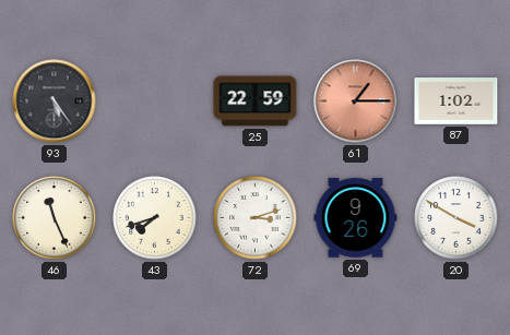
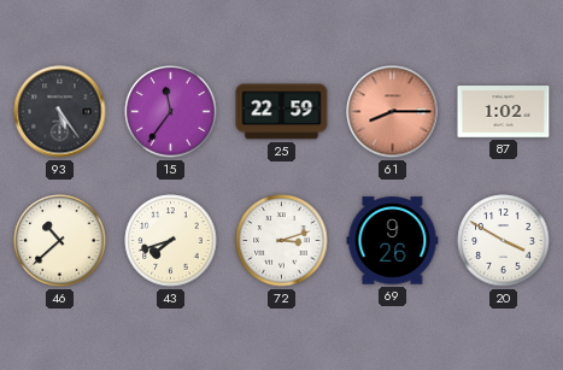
15: none -> 11:36
61: 1:15 -> 8:15
46: 11:26 -> 10:38
